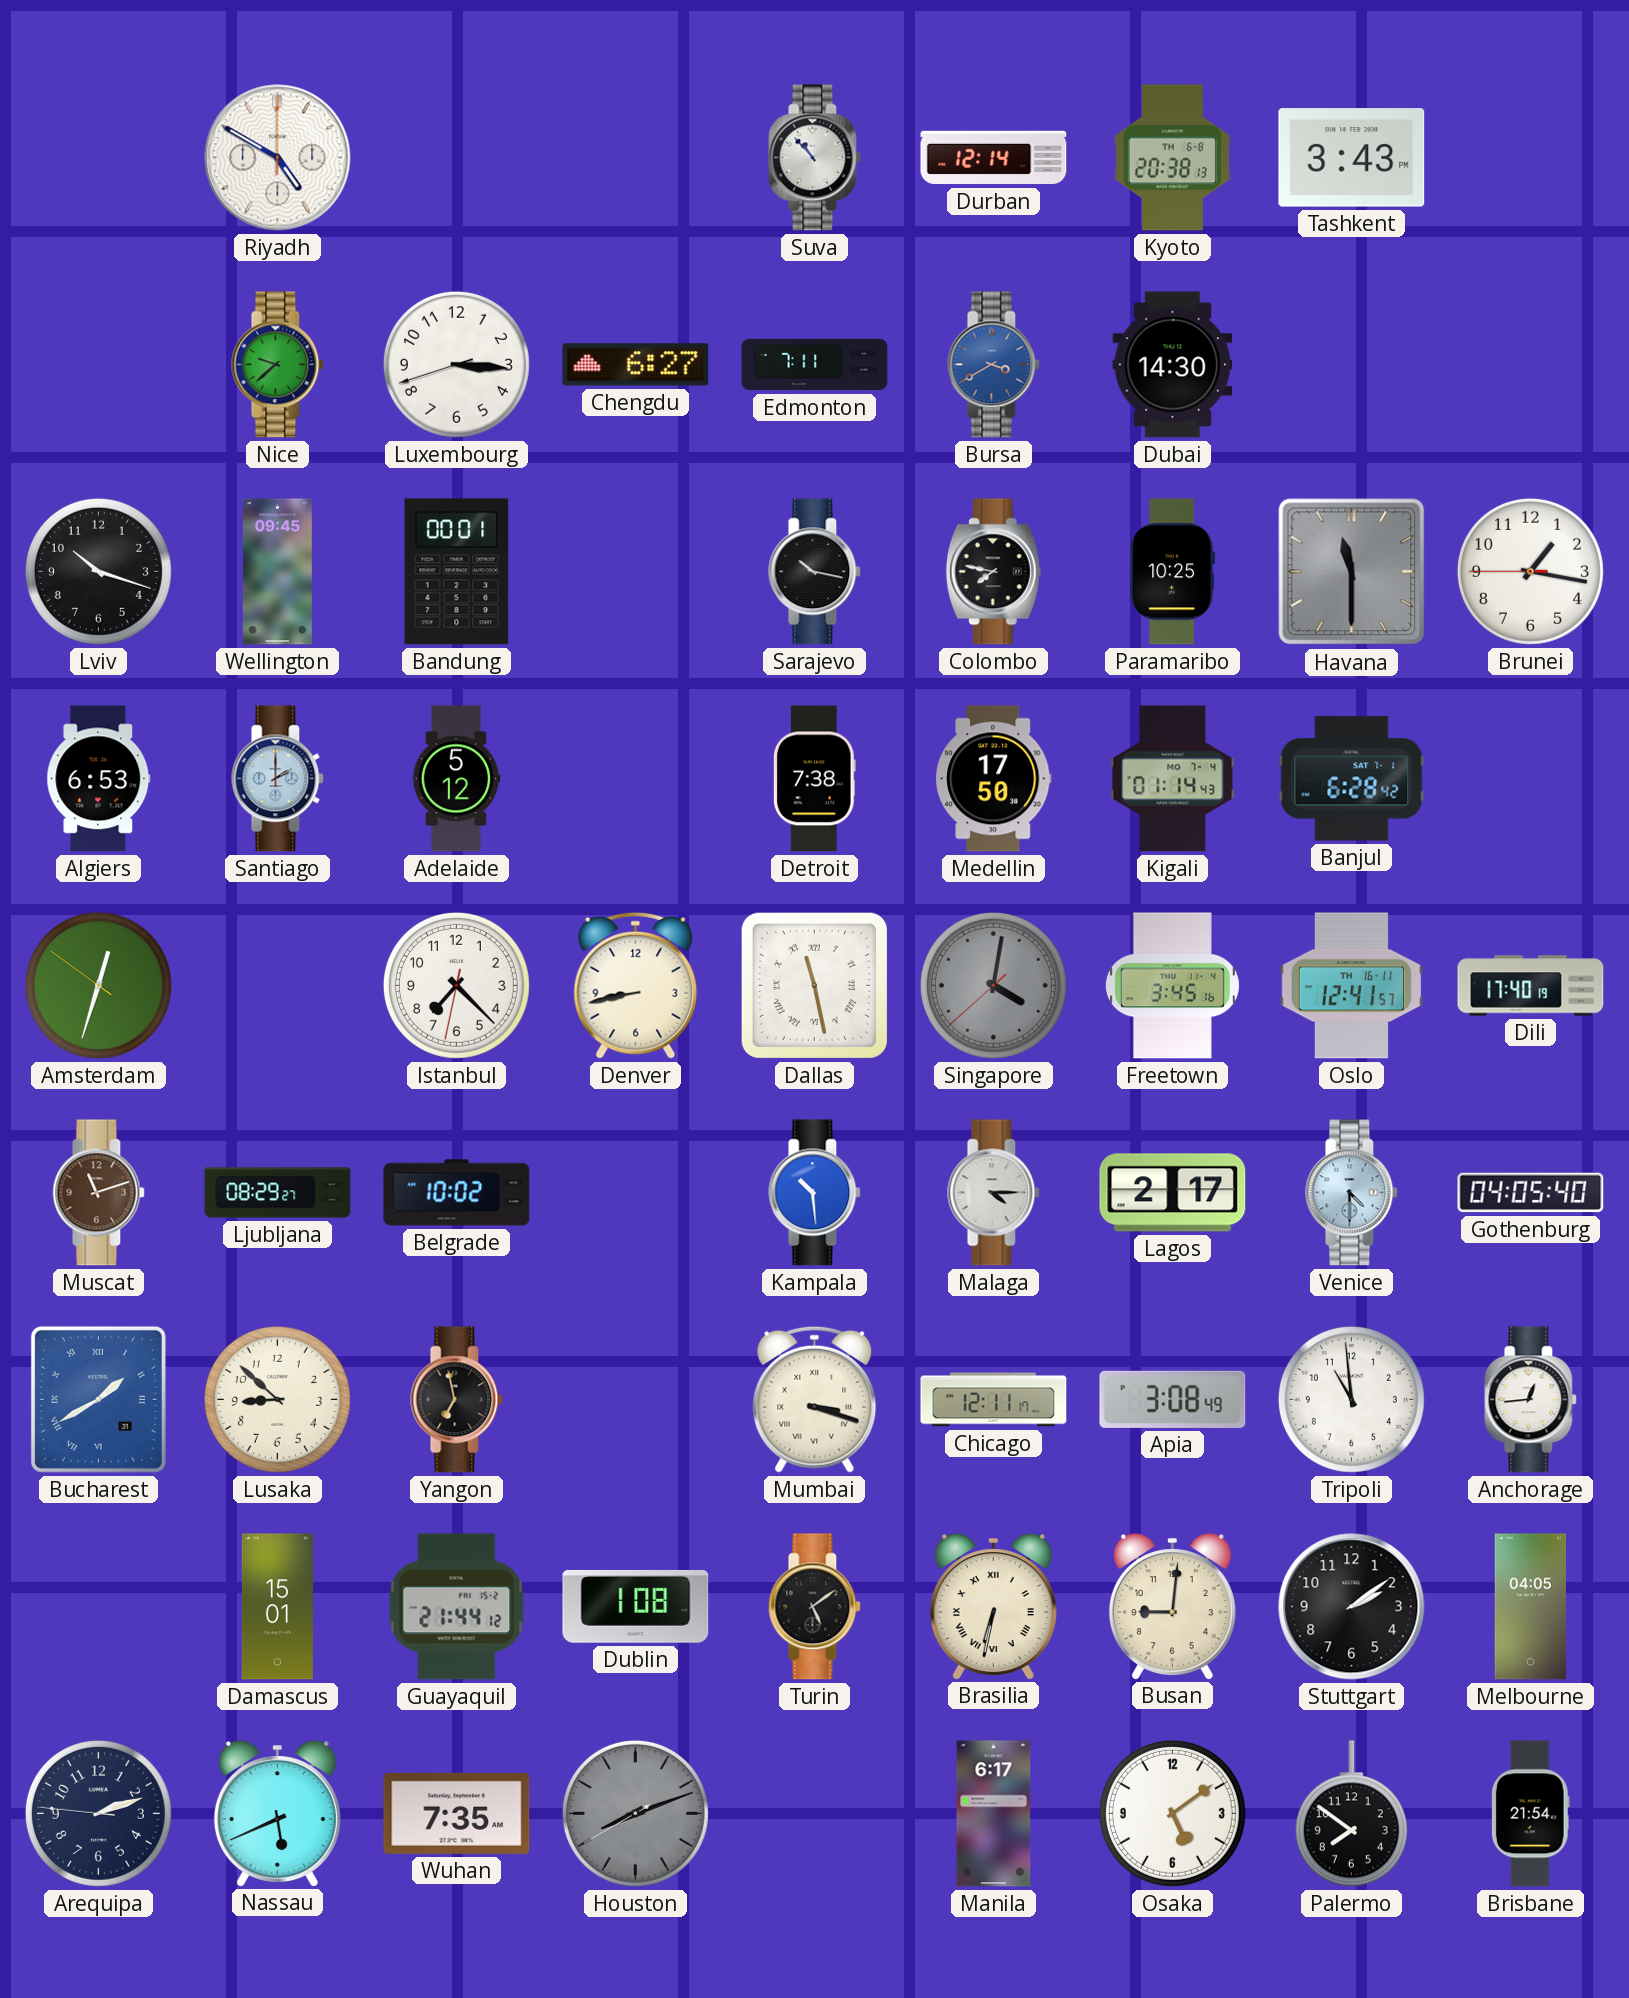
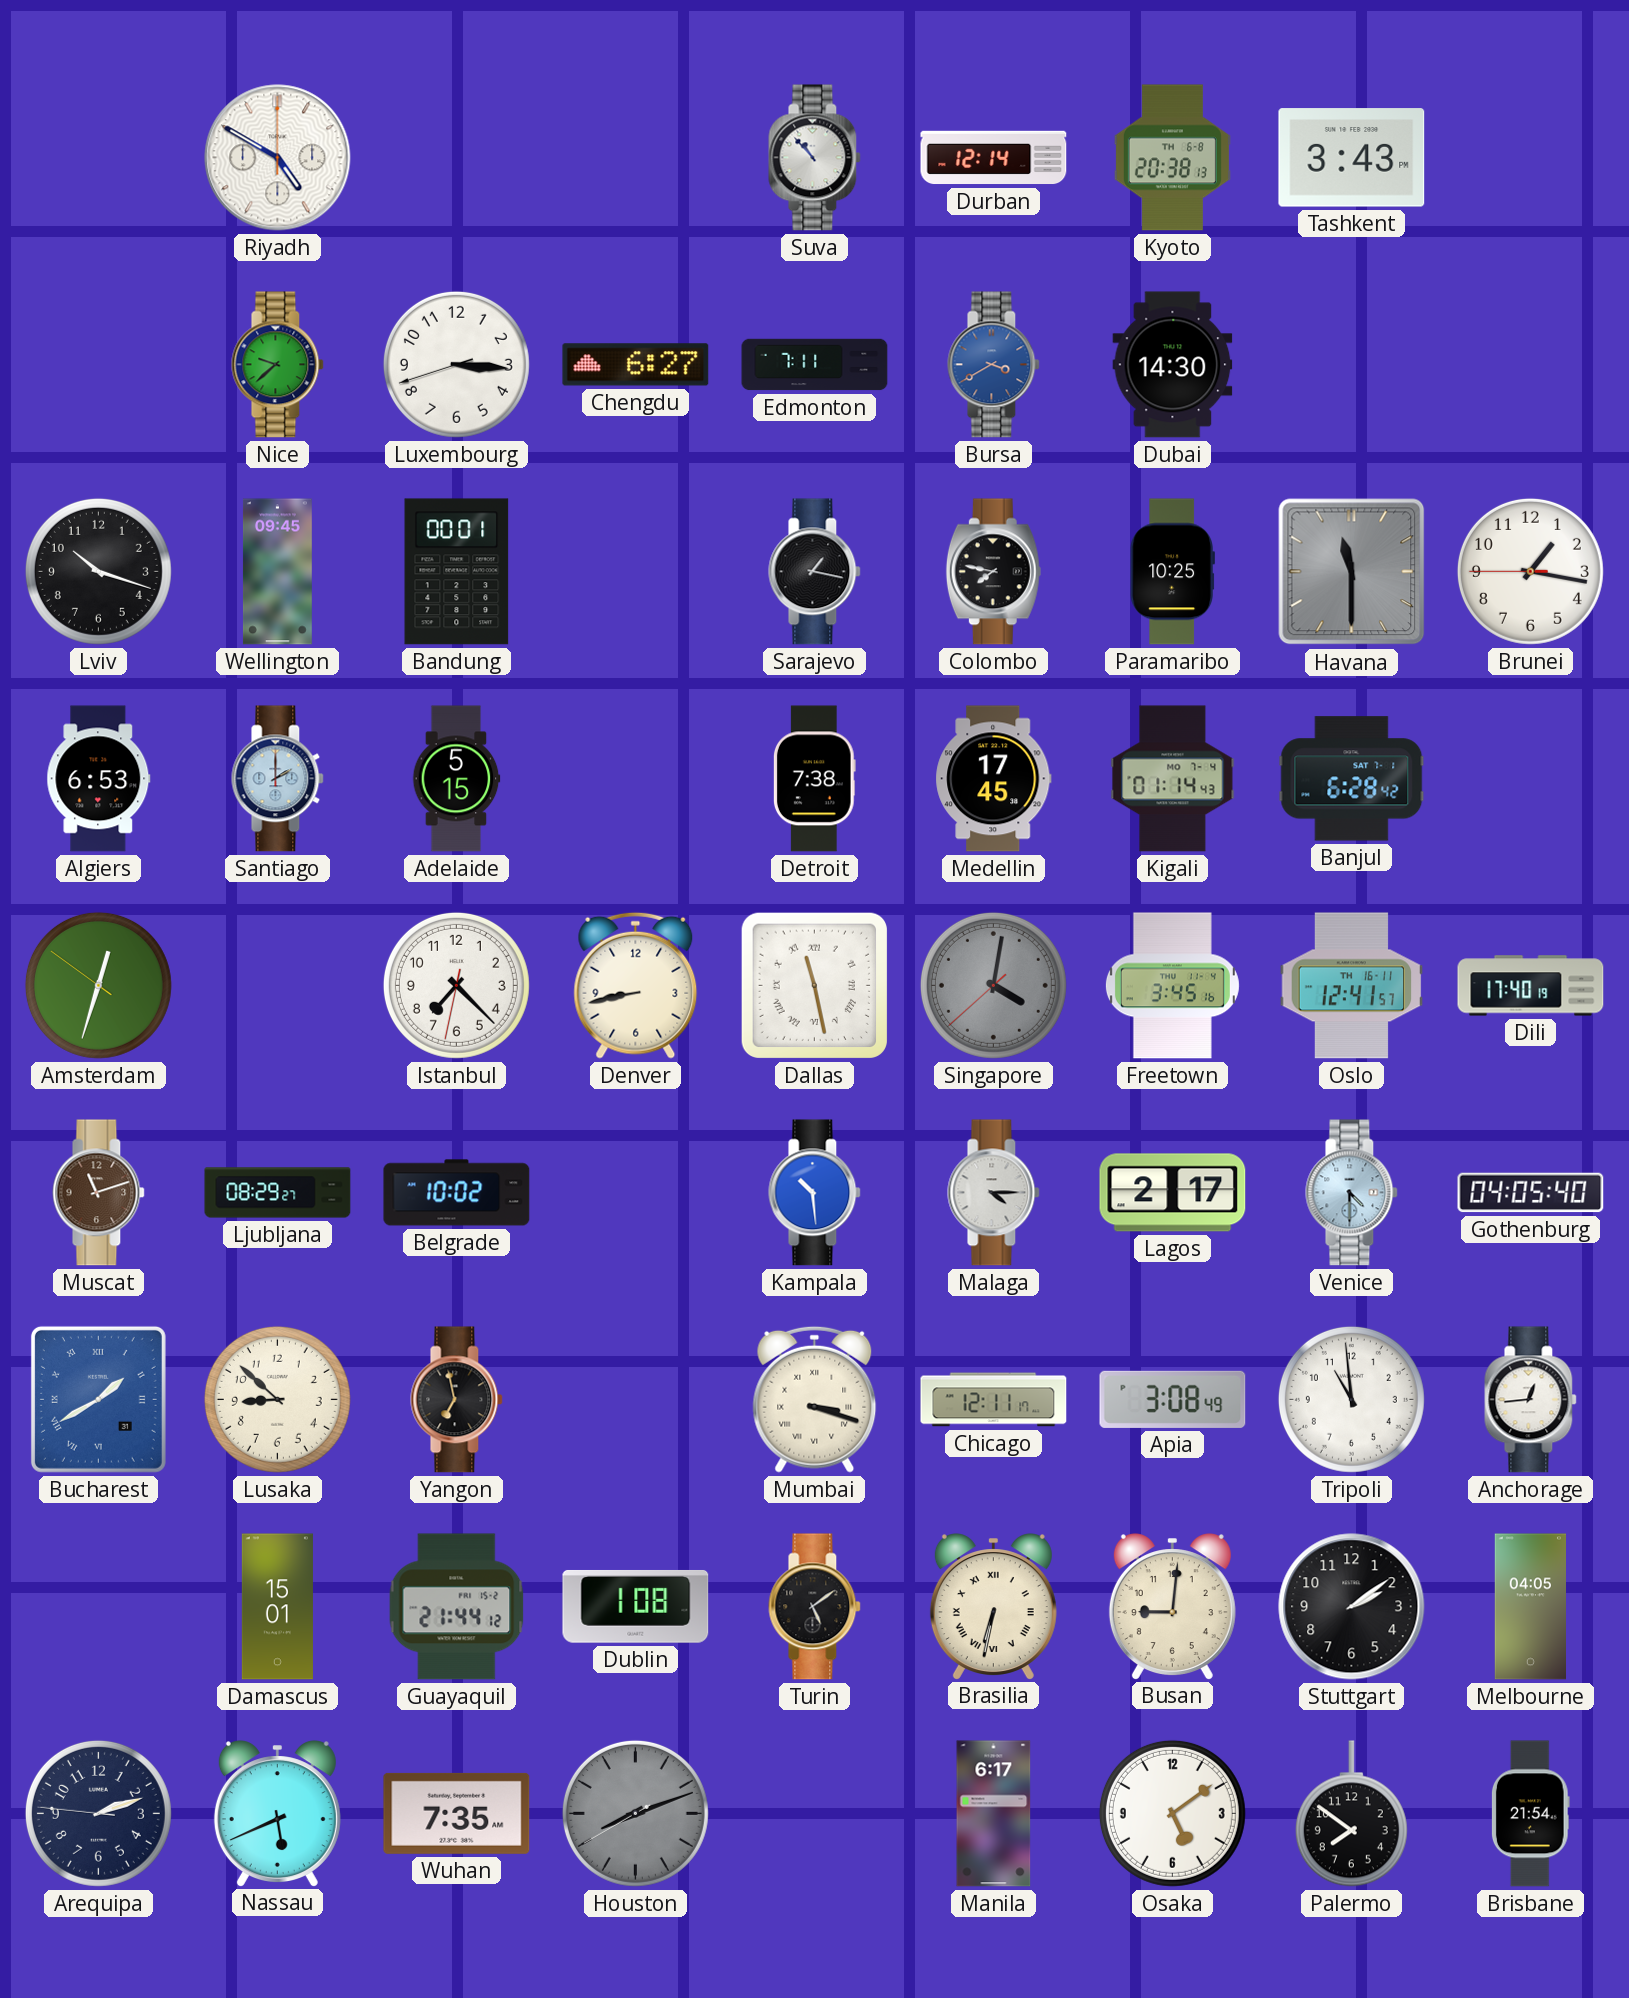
Sarajevo: 10:17 -> 1:17
Adelaide: 5:12 -> 5:15
Medellin: 17:50 -> 17:45
